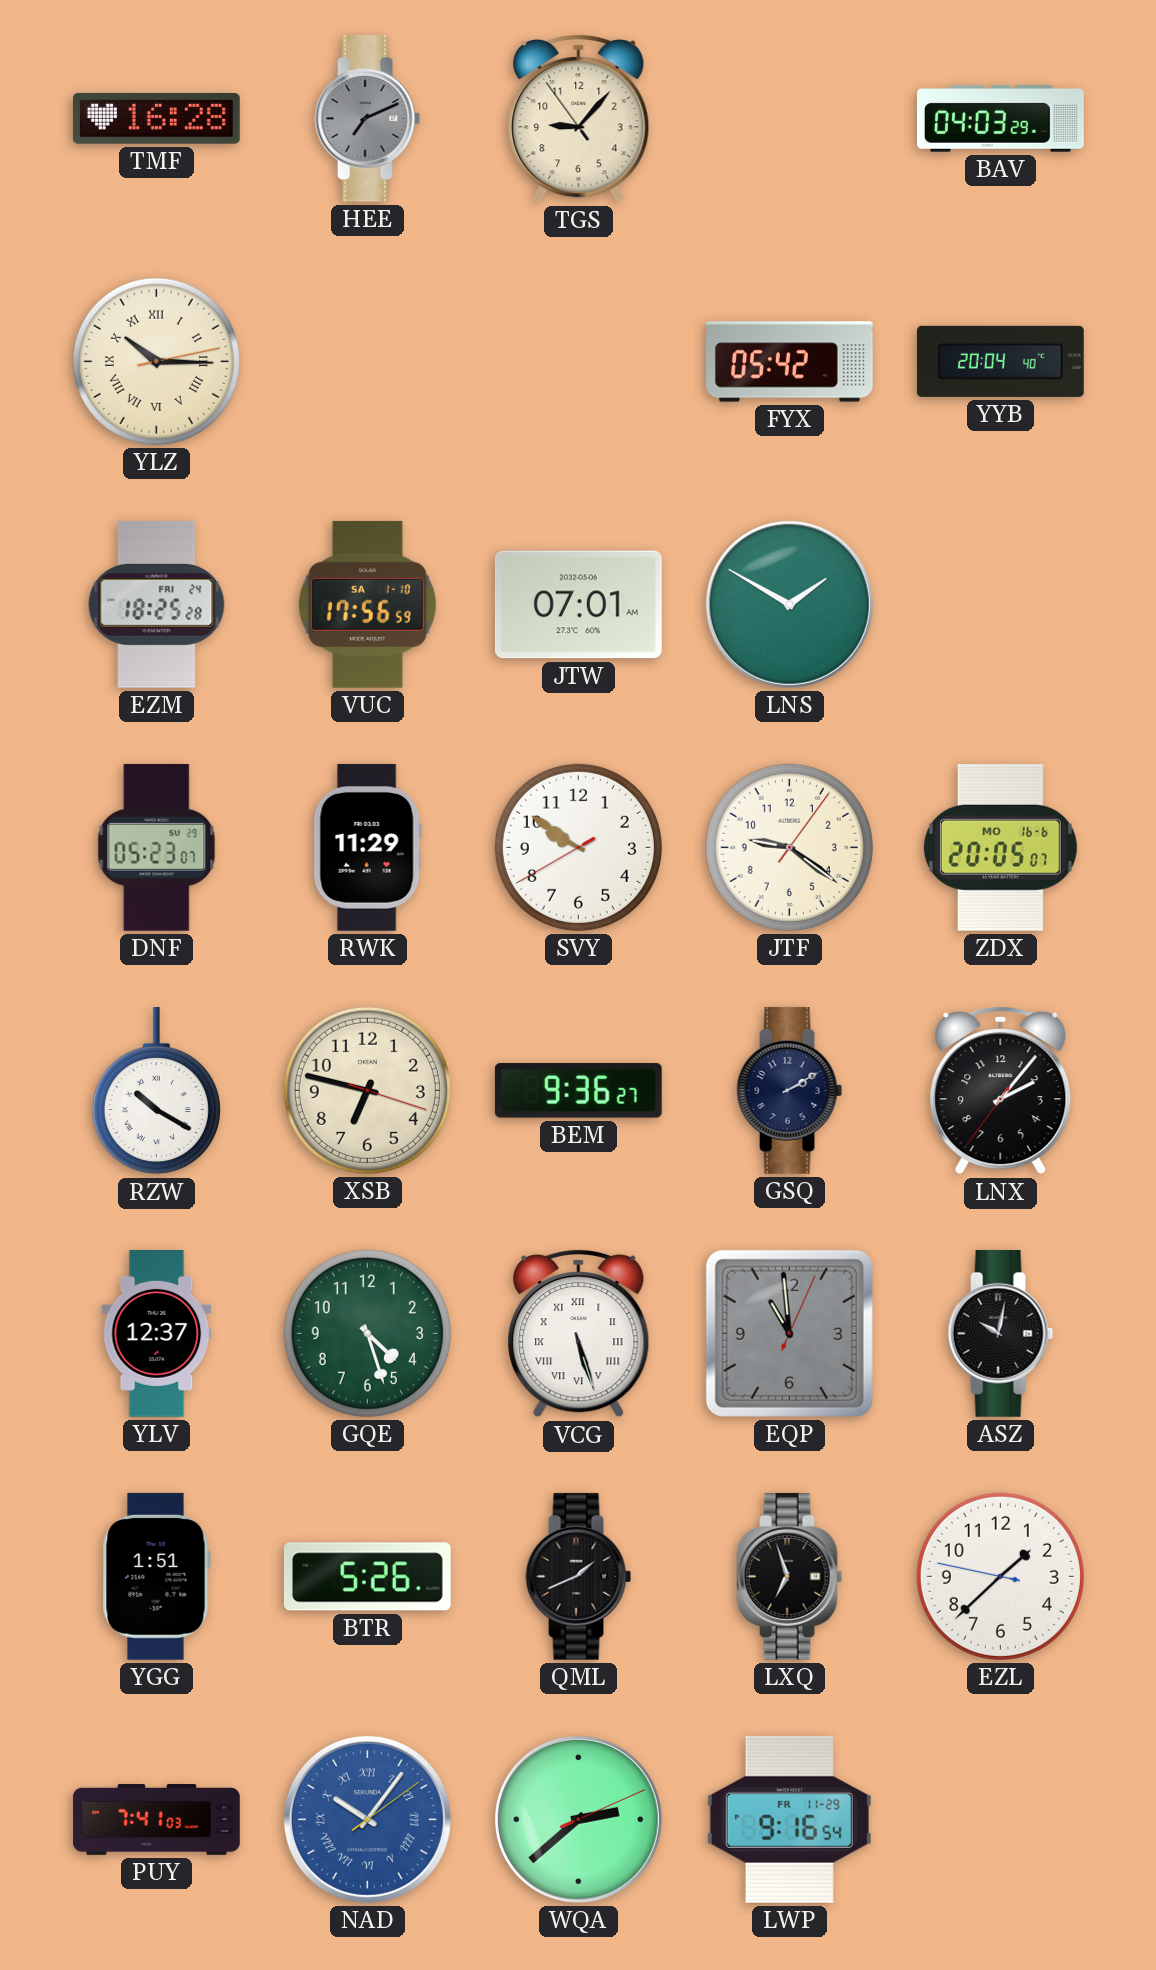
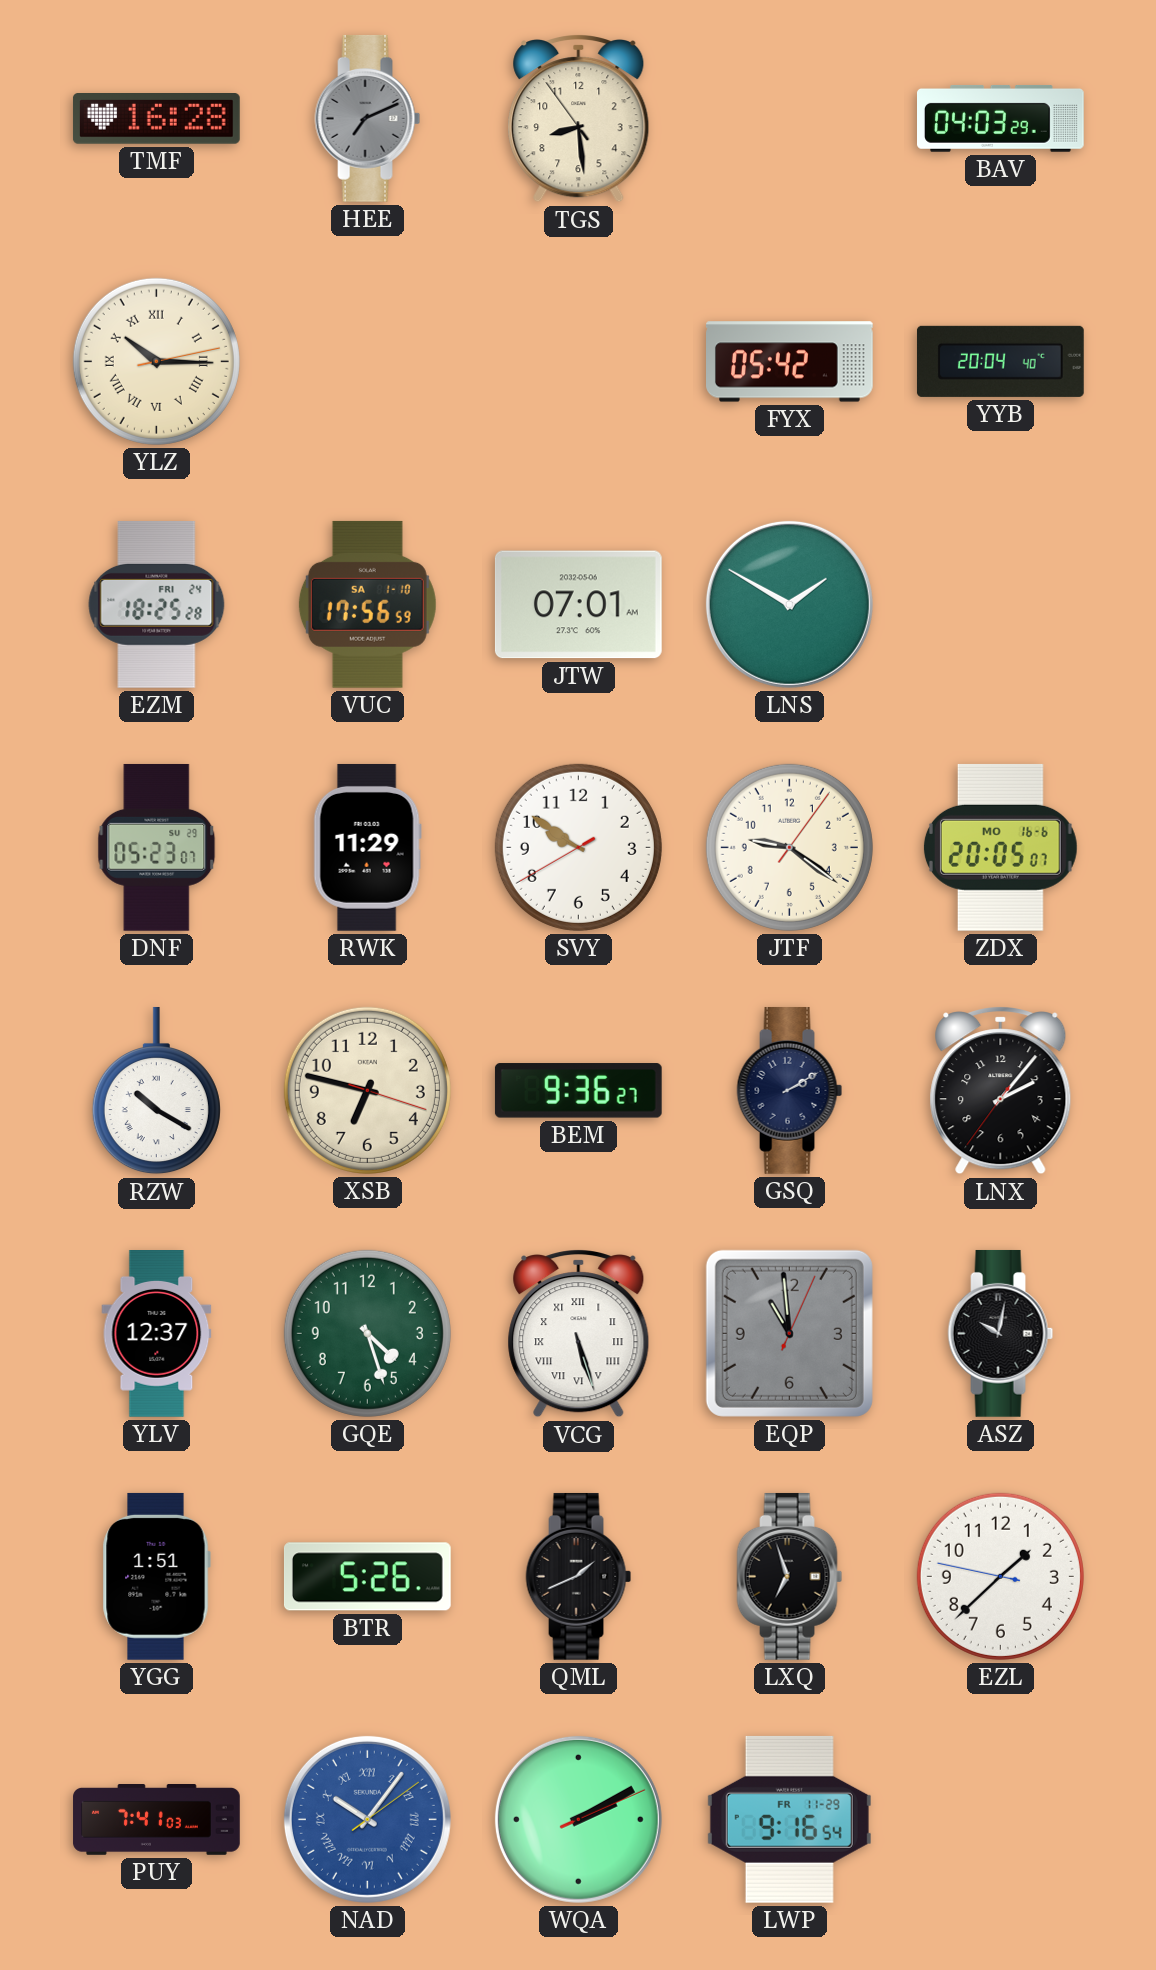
TGS: 9:06 -> 8:28
WQA: 2:38 -> 2:10
